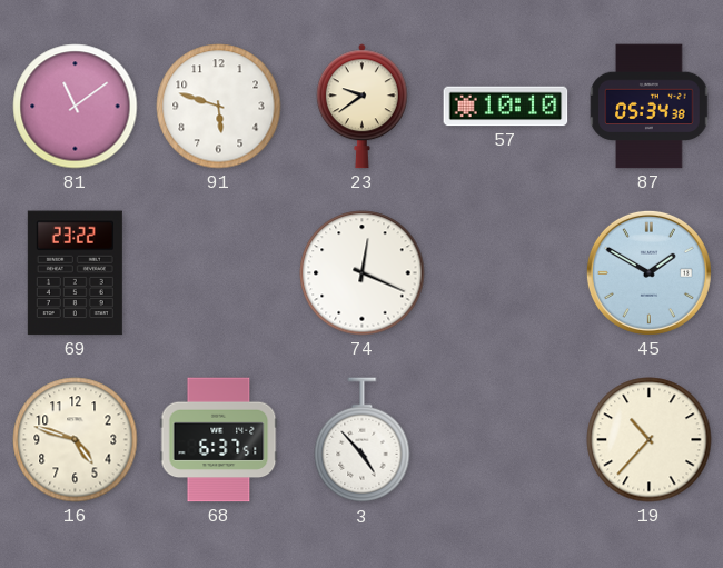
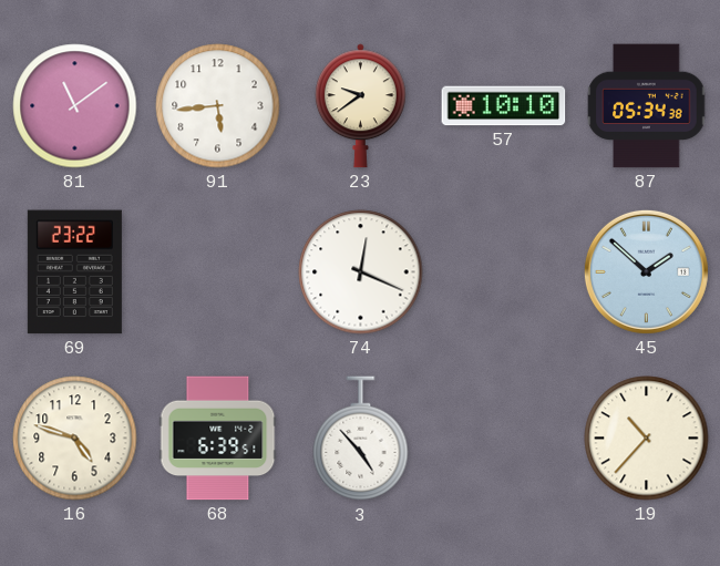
91: 5:48 -> 5:44
45: 1:50 -> 1:52
68: 6:37 -> 6:39
